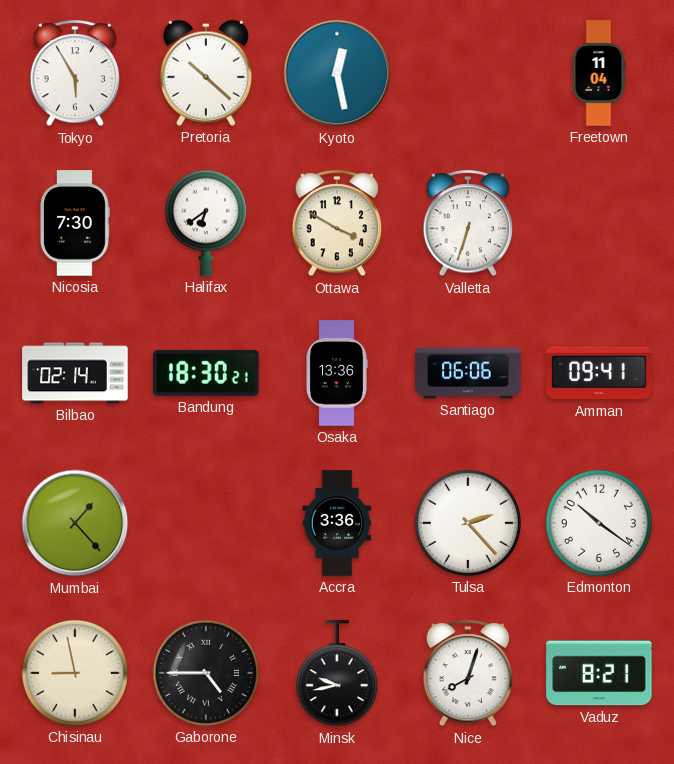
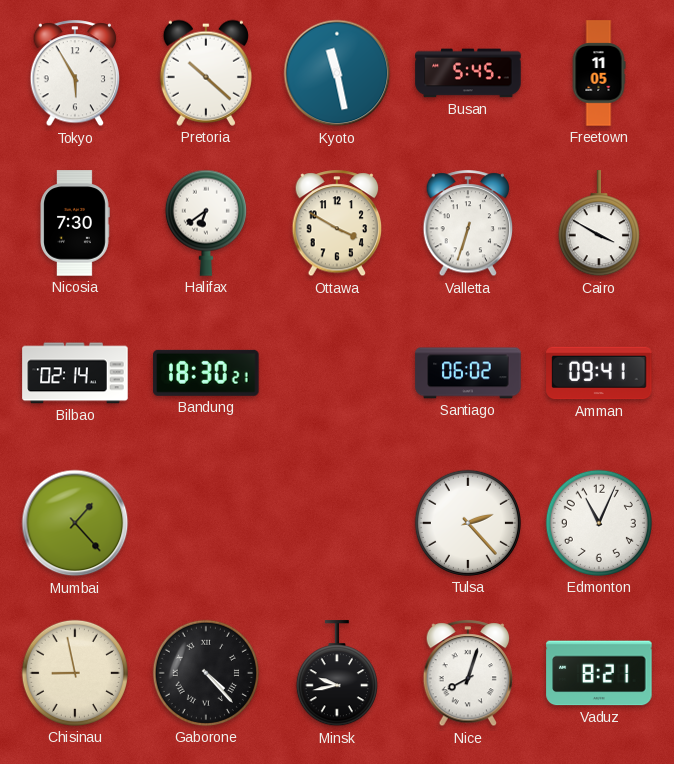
Kyoto: 12:28 -> 11:28
Busan: none -> 5:45
Freetown: 11:04 -> 11:05
Cairo: none -> 3:50
Osaka: 13:36 -> none
Santiago: 06:06 -> 06:02
Accra: 3:36 -> none
Edmonton: 10:21 -> 11:04
Gaborone: 4:45 -> 4:23
